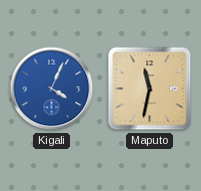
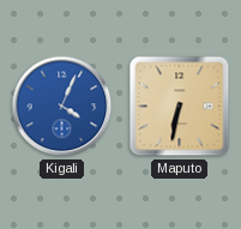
Maputo: 11:32 -> 6:32
